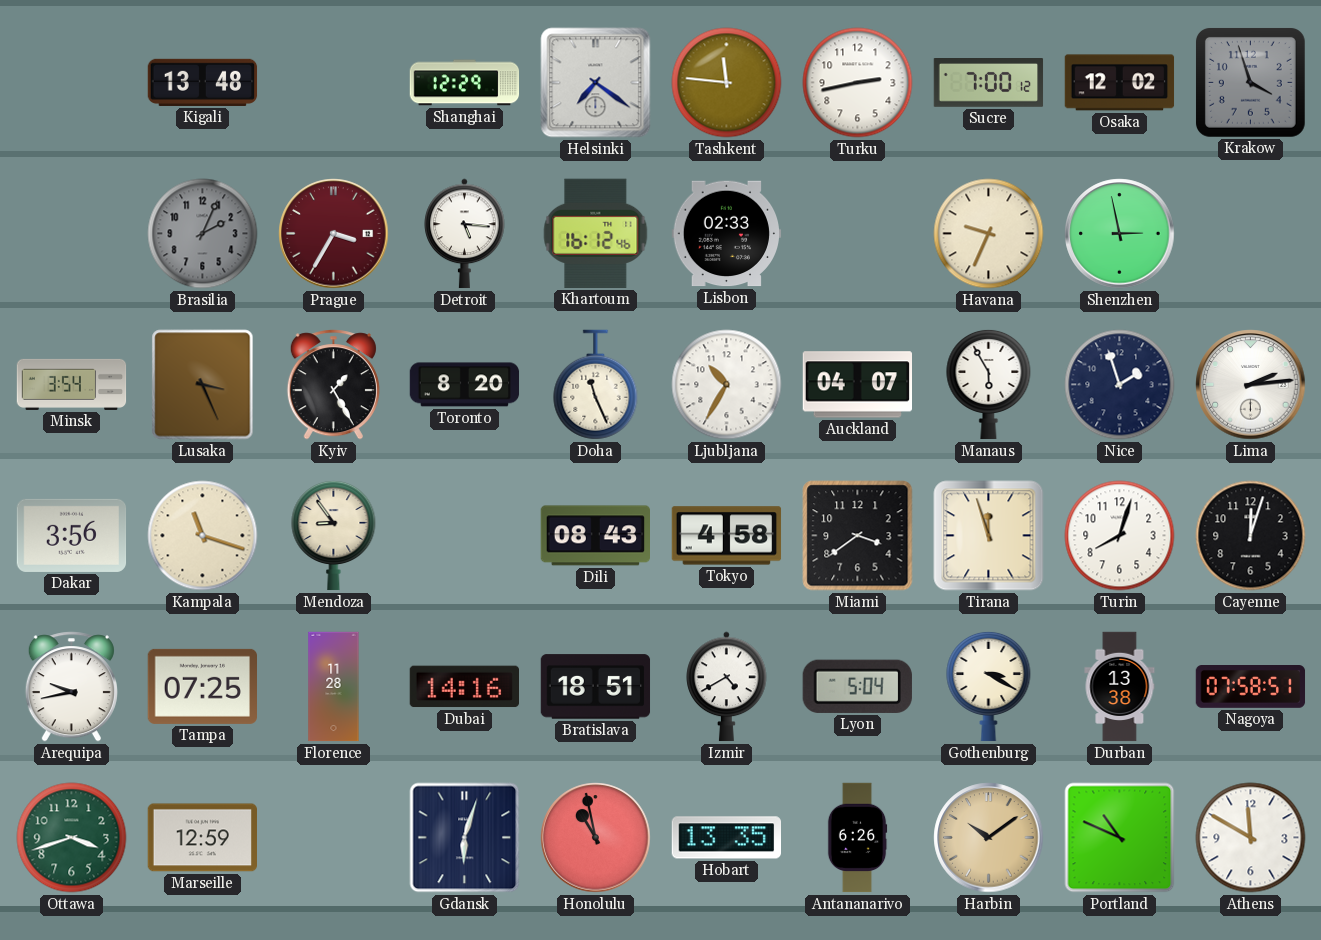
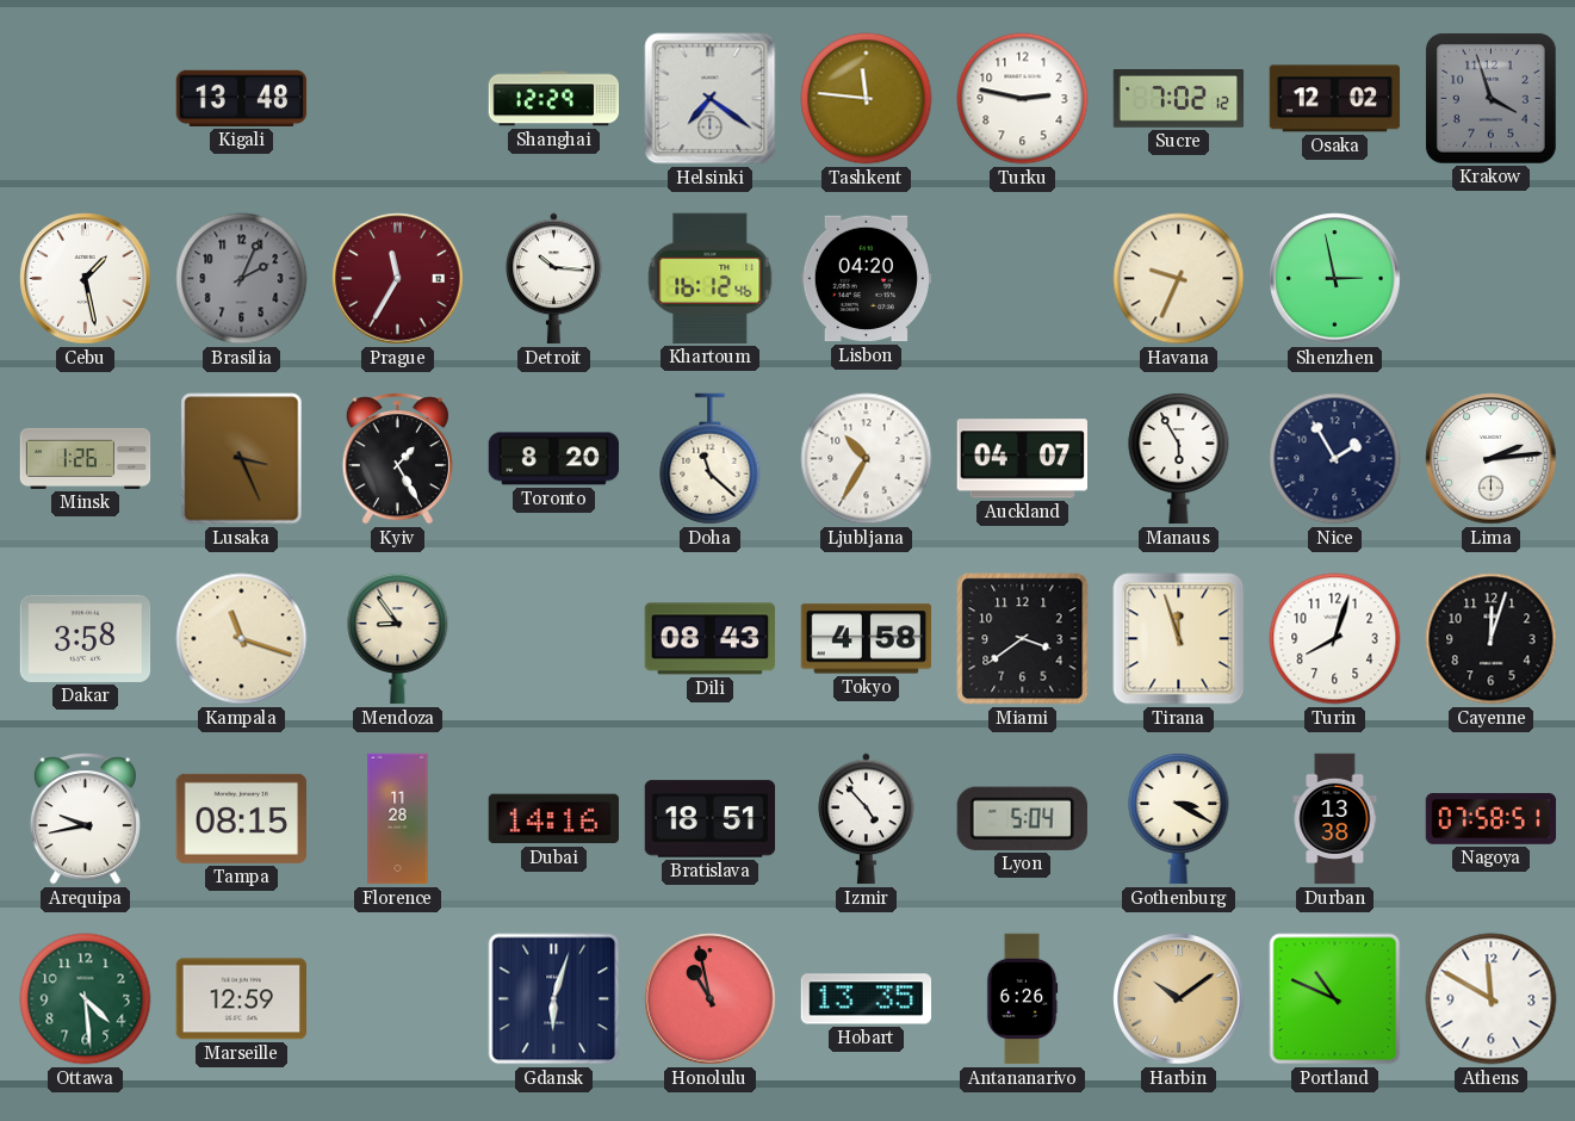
Turku: 2:43 -> 2:47
Sucre: 7:00 -> 7:02
Cebu: none -> 1:28
Prague: 3:35 -> 11:35
Detroit: 5:16 -> 10:16
Lisbon: 02:33 -> 04:20
Minsk: 3:54 -> 1:26
Doha: 11:26 -> 11:22
Nice: 1:57 -> 1:55
Dakar: 3:56 -> 3:58
Tampa: 07:25 -> 08:15
Izmir: 4:40 -> 4:53
Ottawa: 3:42 -> 4:29
